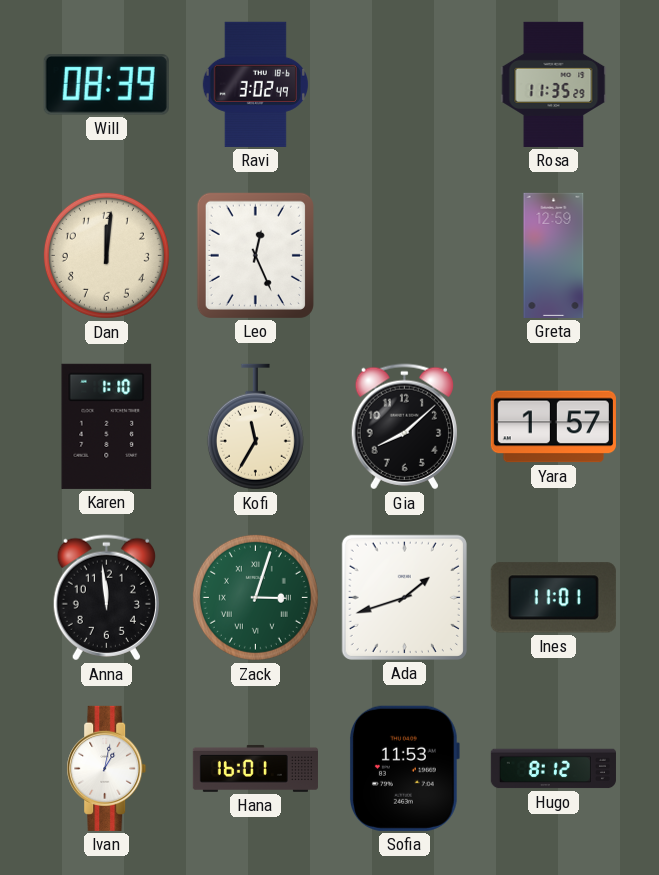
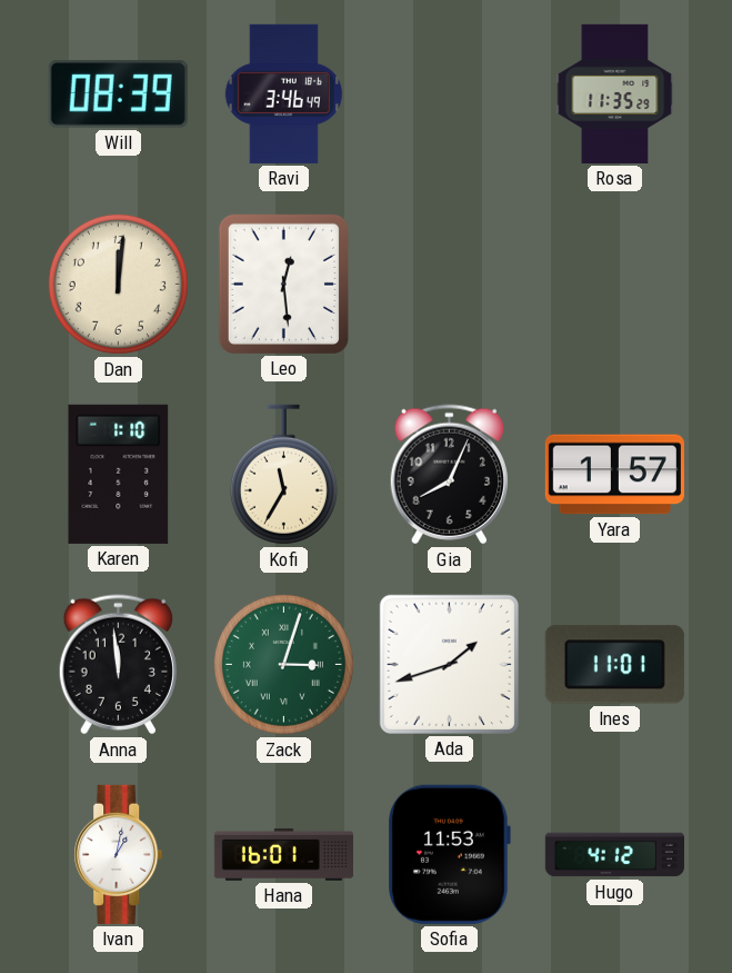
Ravi: 3:02 -> 3:46
Leo: 12:26 -> 12:29
Greta: 12:59 -> none
Gia: 8:08 -> 8:04
Hugo: 8:12 -> 4:12
